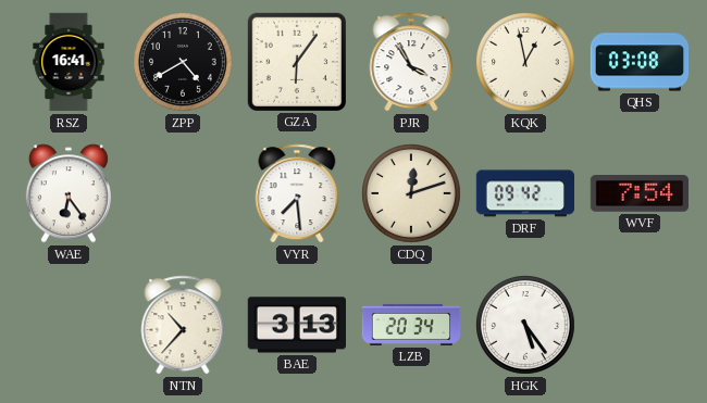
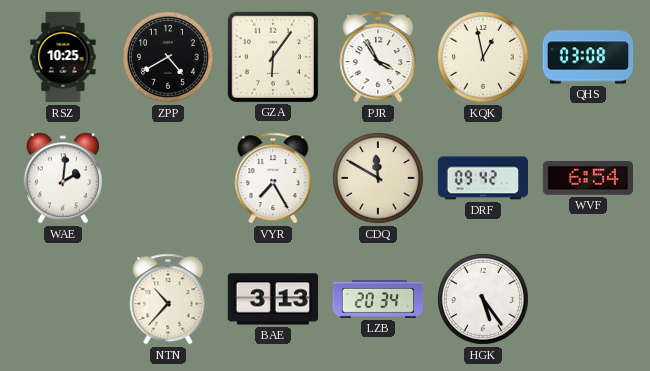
RSZ: 16:41 -> 10:25
WAE: 6:24 -> 2:01
VYR: 7:29 -> 7:25
CDQ: 12:12 -> 11:50
WVF: 7:54 -> 6:54
